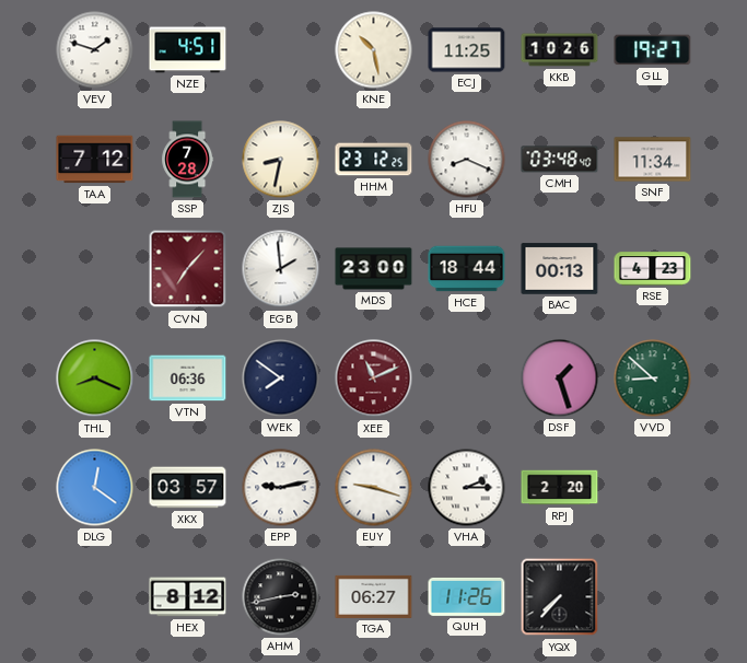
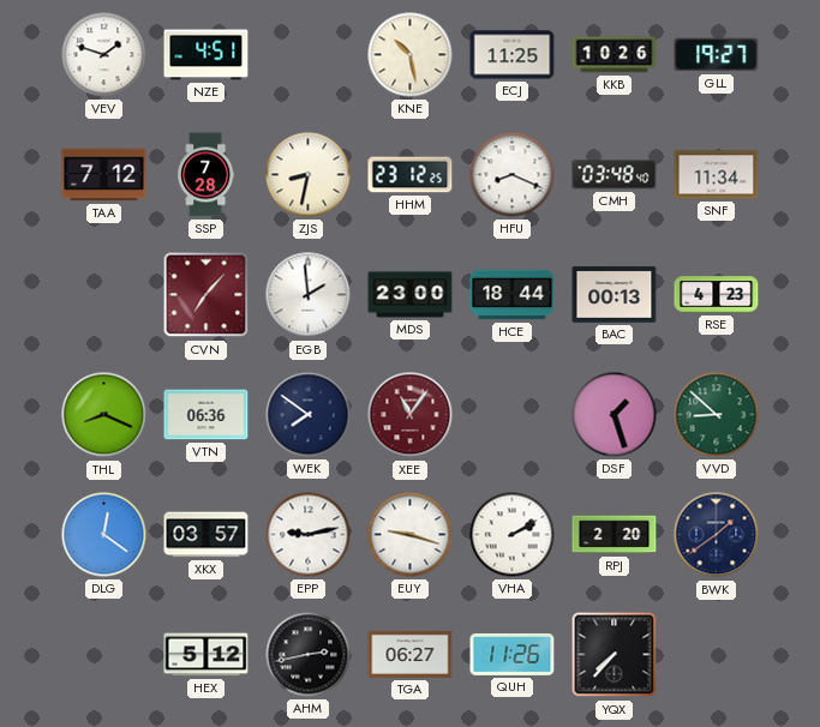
XEE: 11:11 -> 11:06
VHA: 2:15 -> 2:10
BWK: none -> 1:39
HEX: 8:12 -> 5:12
